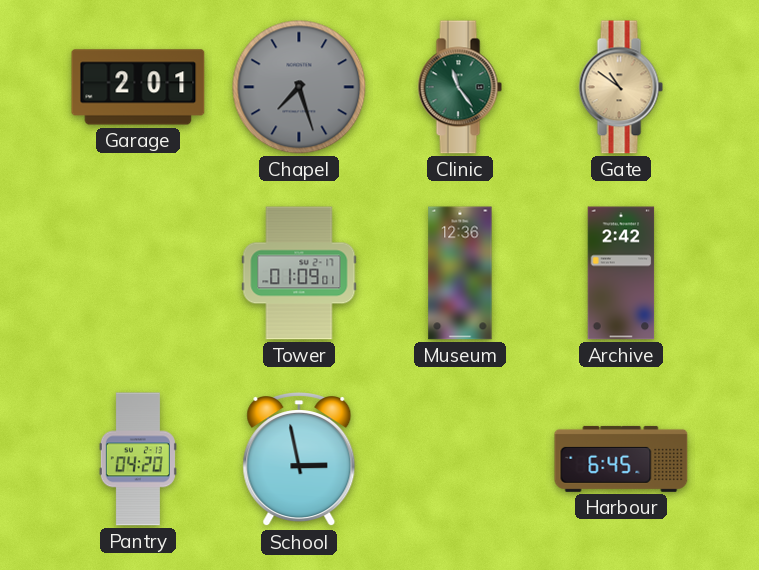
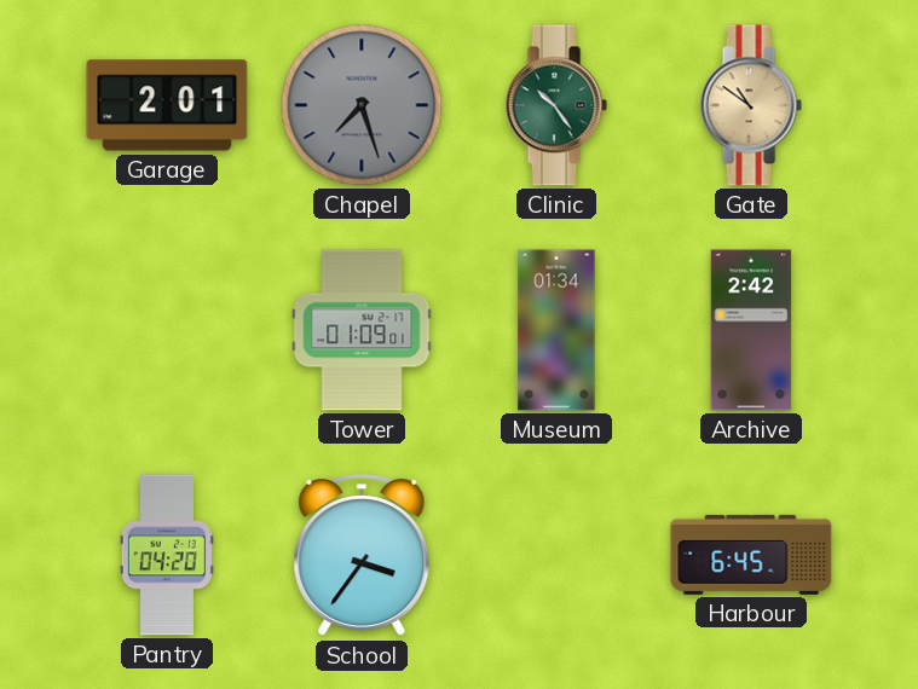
Clinic: 11:24 -> 10:24
Museum: 12:36 -> 01:34
School: 2:58 -> 3:36
